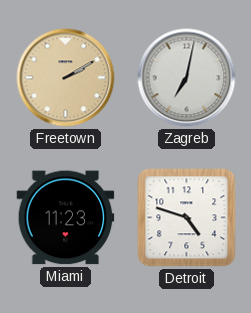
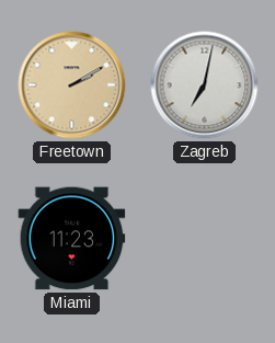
Detroit: 4:48 -> none
